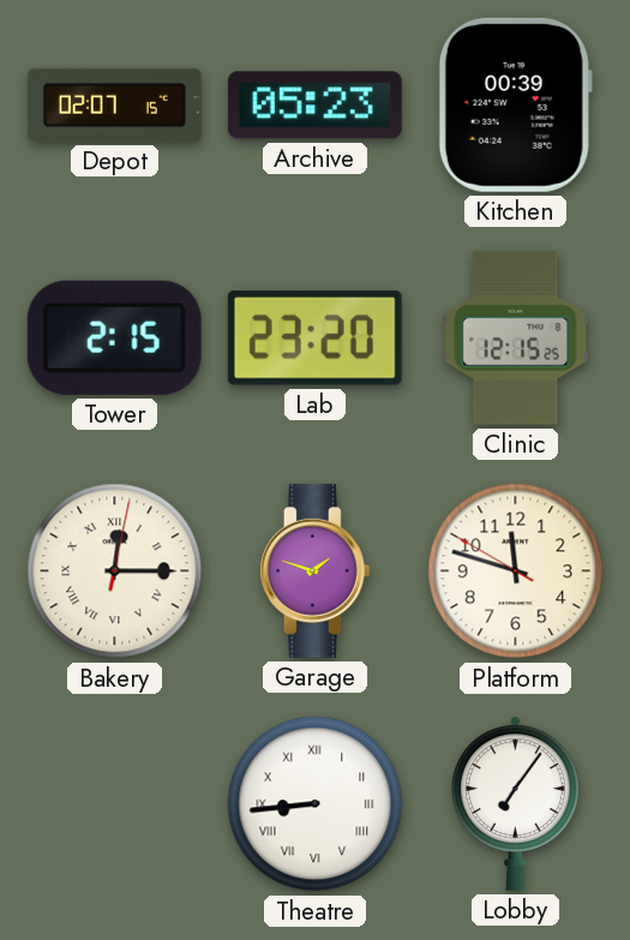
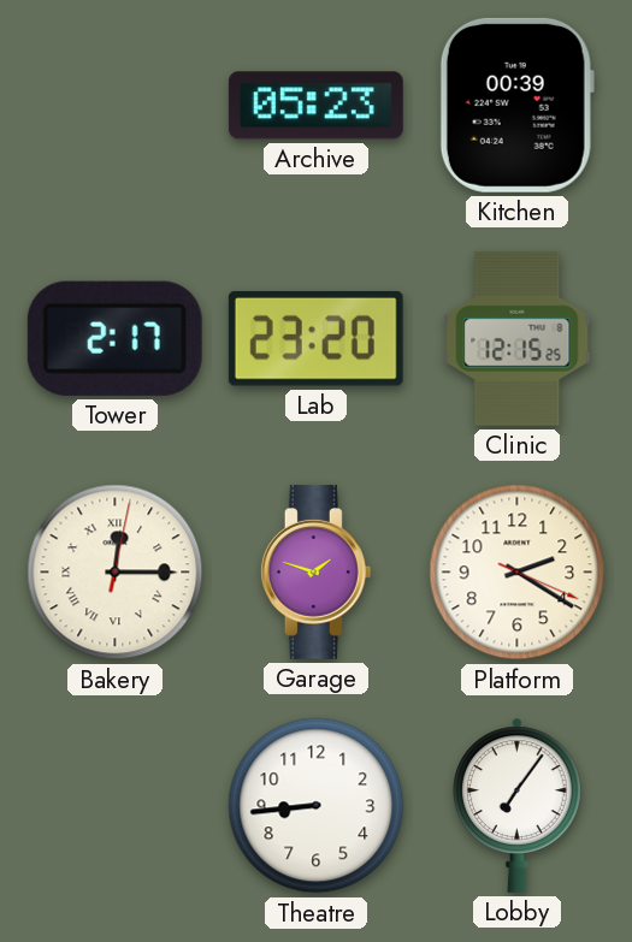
Depot: 02:07 -> none
Tower: 2:15 -> 2:17
Platform: 11:47 -> 2:20
Theatre numerals: Roman -> Arabic
